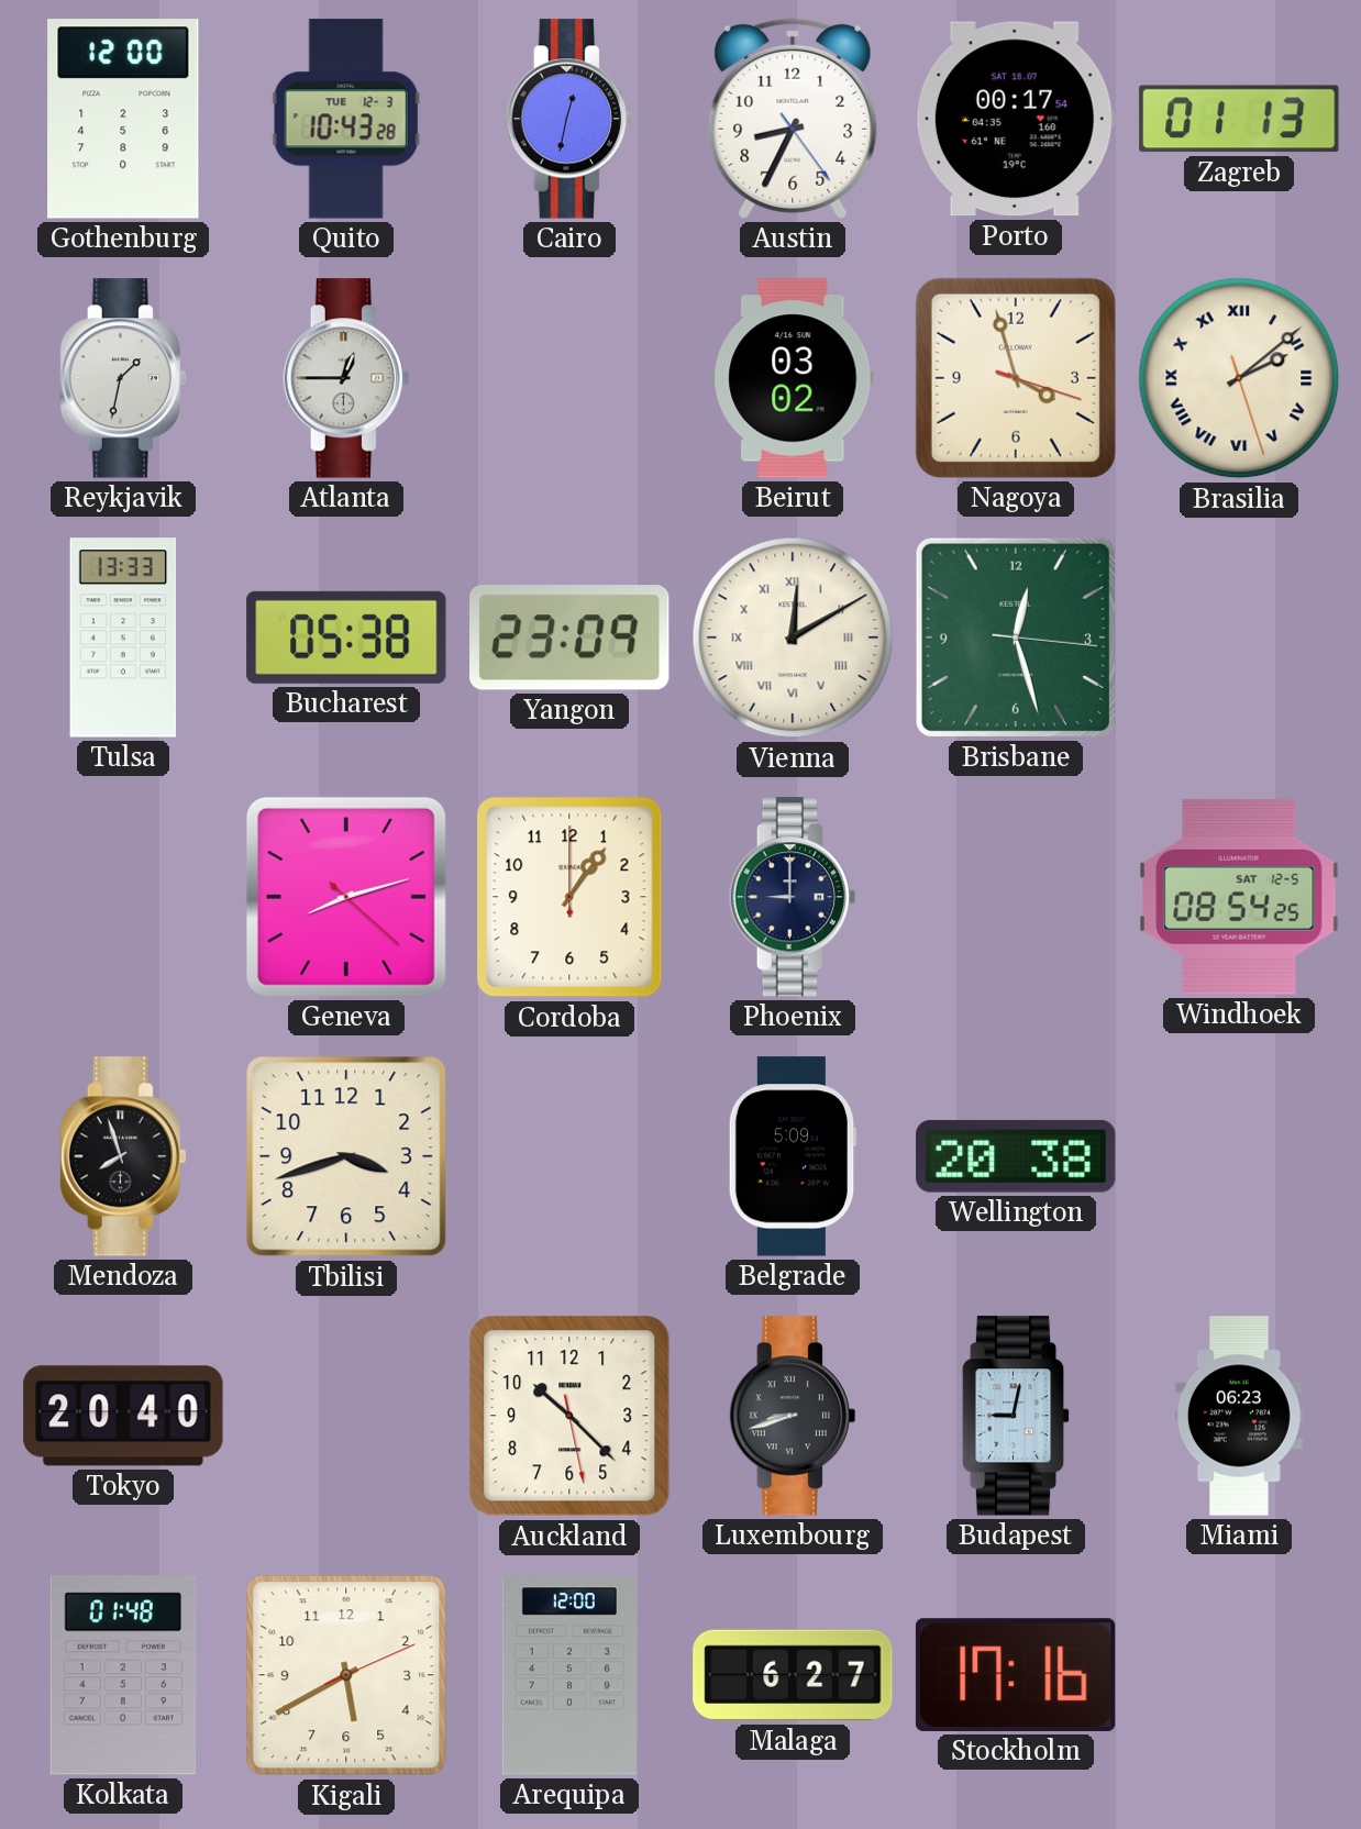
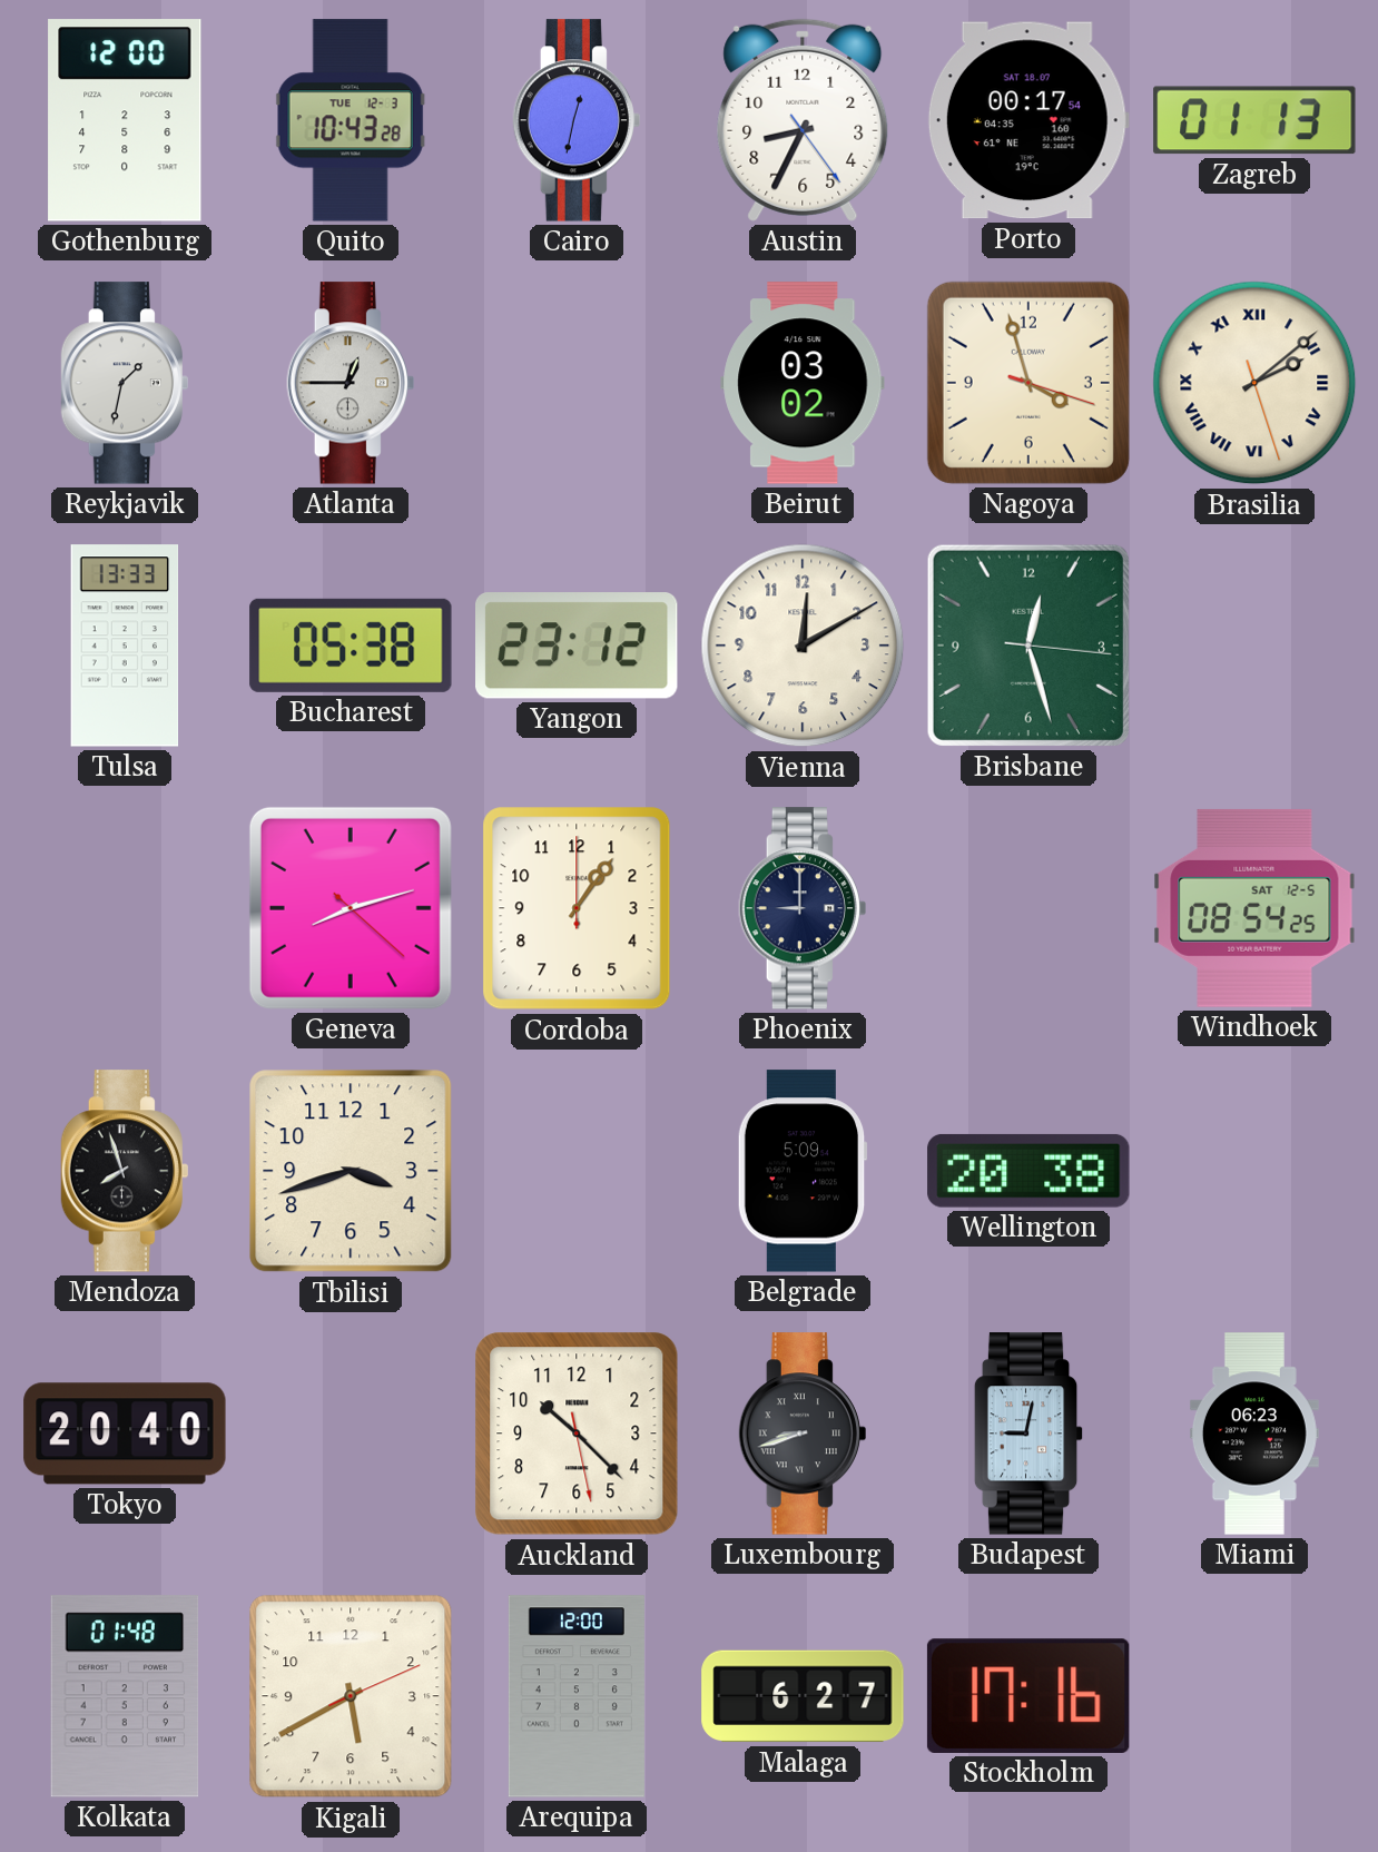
Yangon: 23:09 -> 23:12
Vienna numerals: Roman -> Arabic
